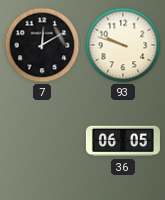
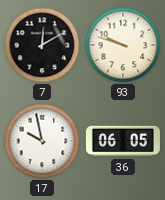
17: none -> 9:58
